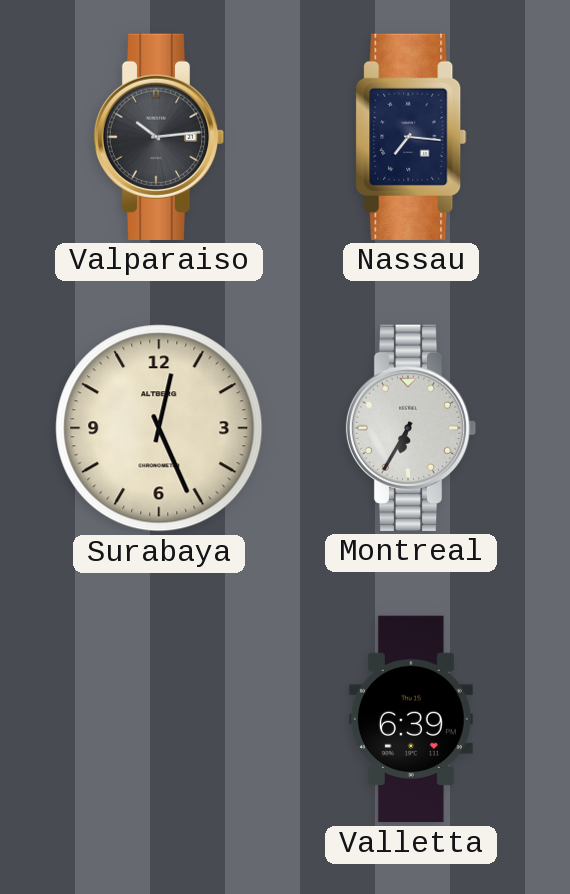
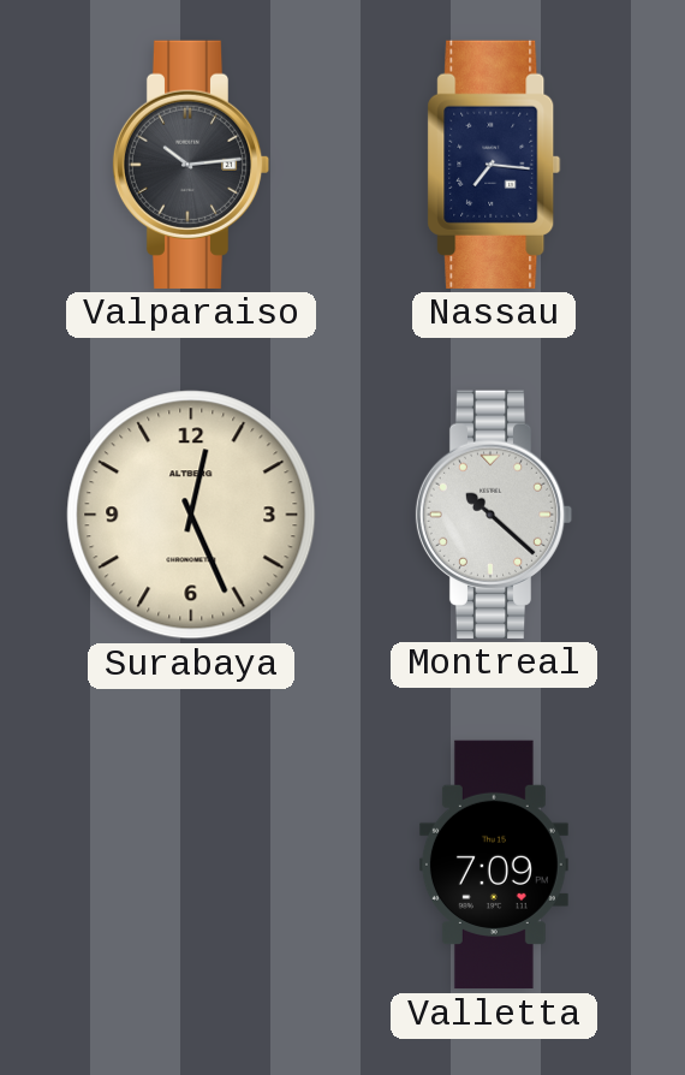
Montreal: 6:35 -> 10:22
Valletta: 6:39 -> 7:09
